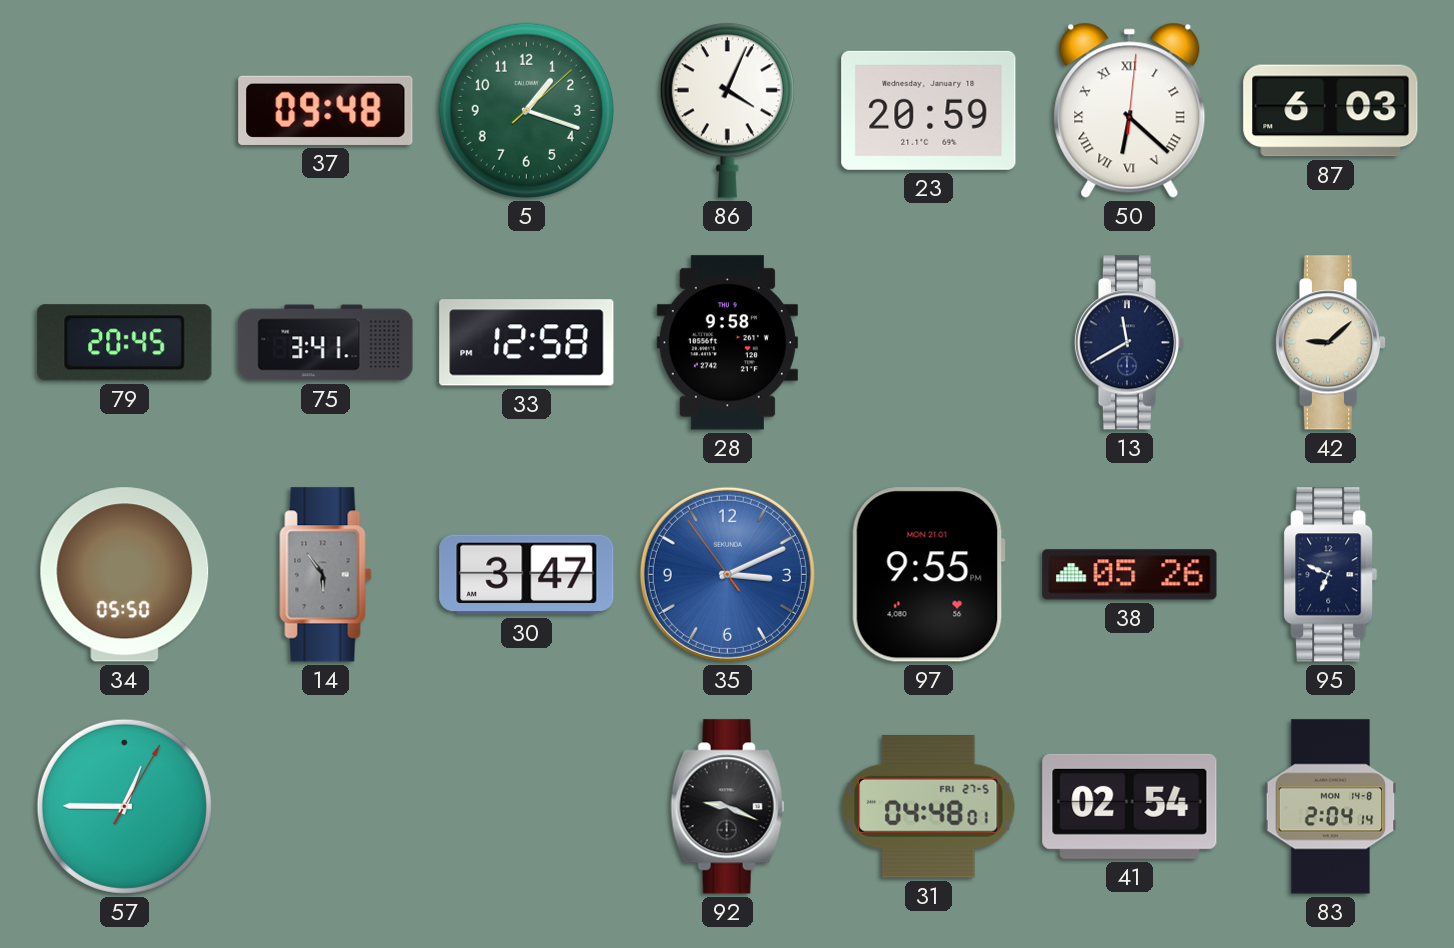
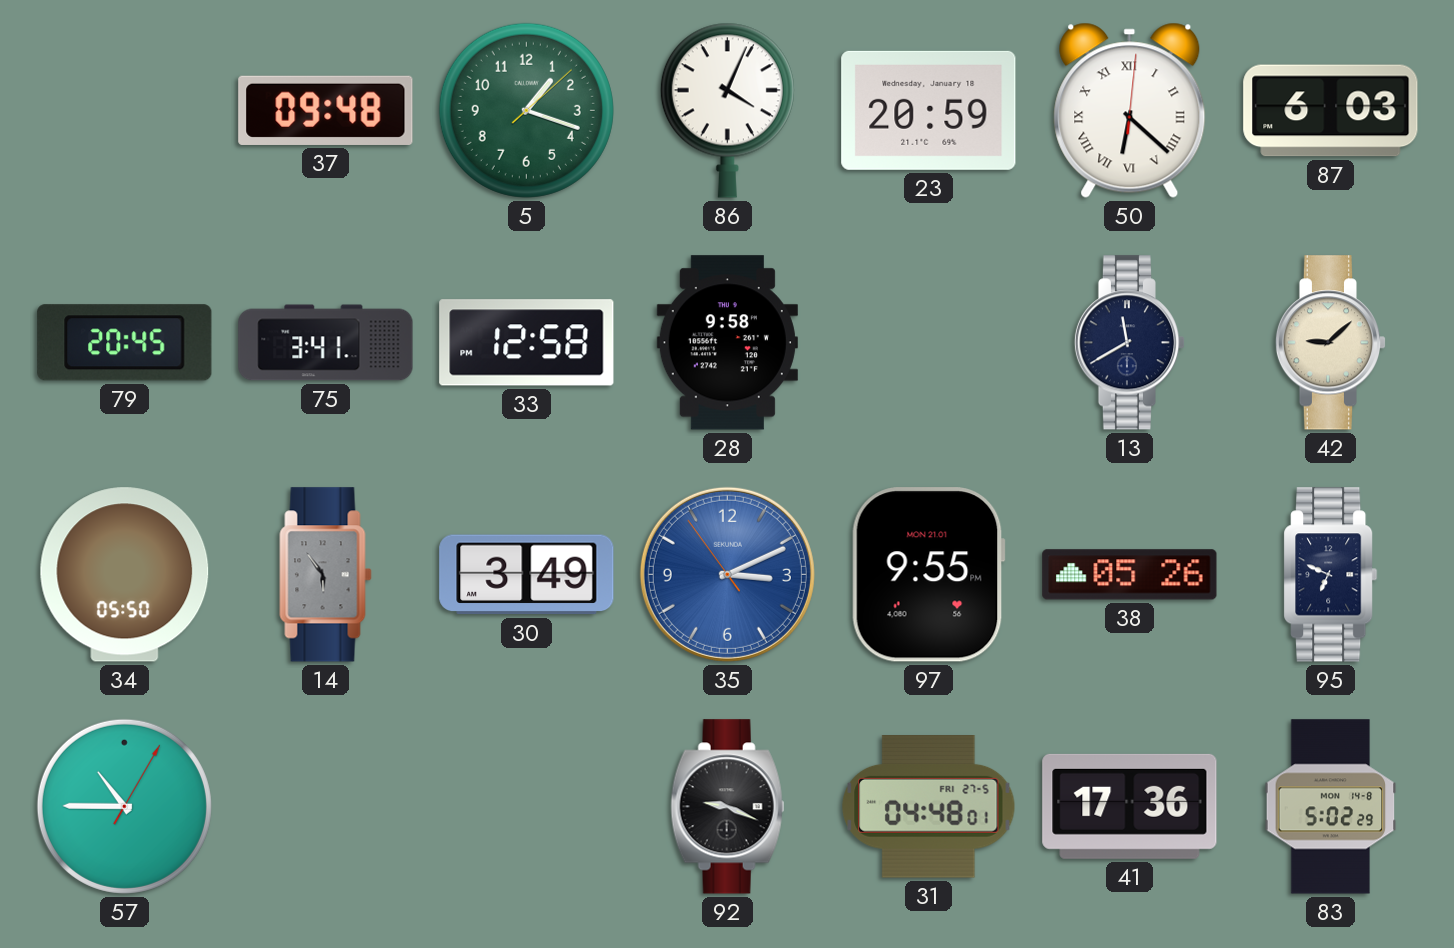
30: 3:47 -> 3:49
57: 12:45 -> 10:45
41: 02:54 -> 17:36
83: 2:04 -> 5:02
